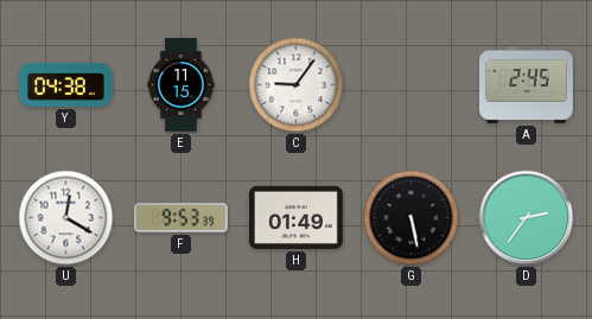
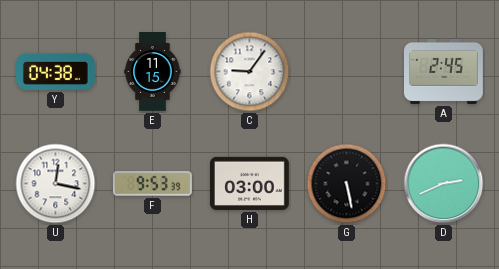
U: 12:20 -> 12:17
H: 01:49 -> 03:00
D: 2:36 -> 2:41
